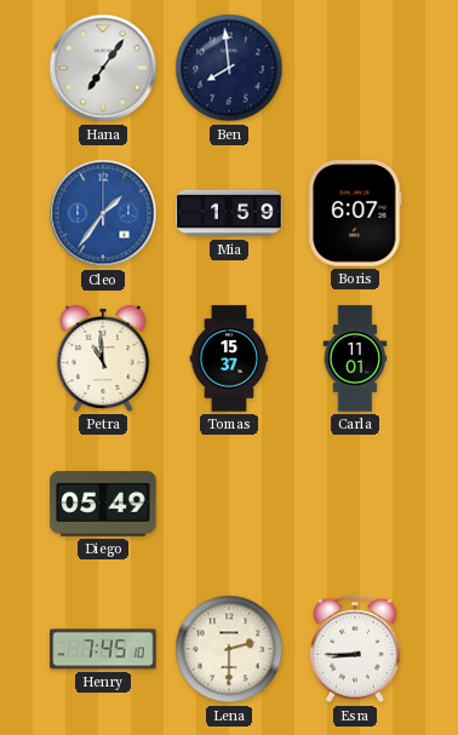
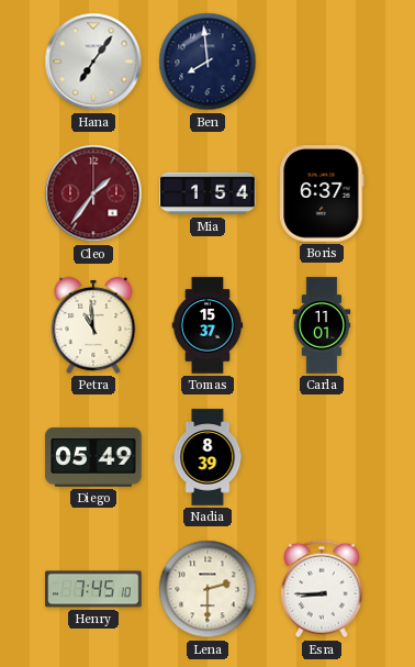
Cleo dial: blue -> burgundy
Mia: 1:59 -> 1:54
Boris: 6:07 -> 6:37
Nadia: none -> 8:39
